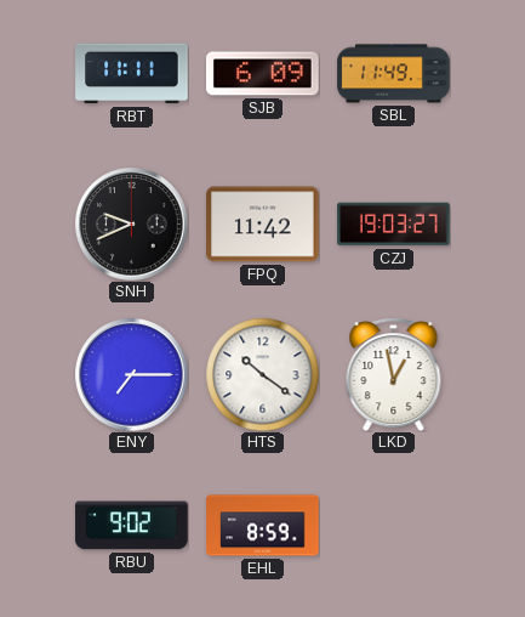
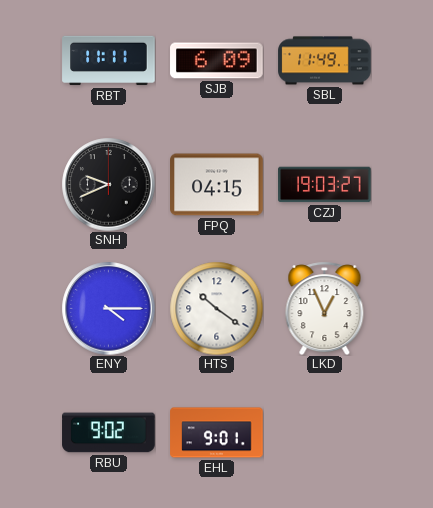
FPQ: 11:42 -> 04:15
ENY: 7:15 -> 4:15
LKD: 12:58 -> 12:56
EHL: 8:59 -> 9:01
